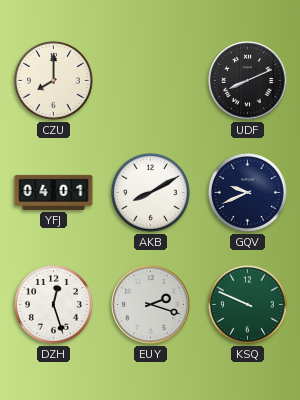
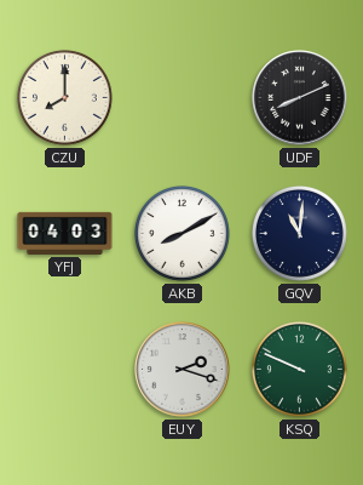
YFJ: 04:01 -> 04:03
GQV: 9:41 -> 11:01
DZH: 12:27 -> none
